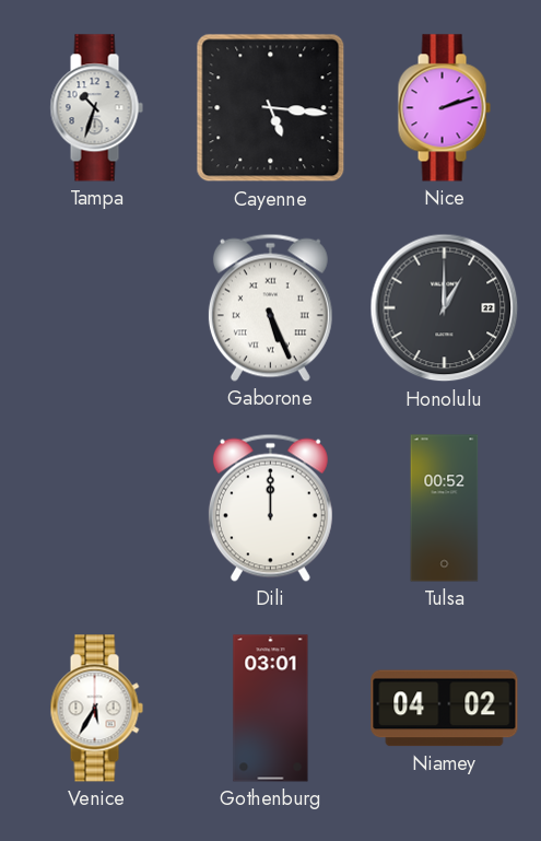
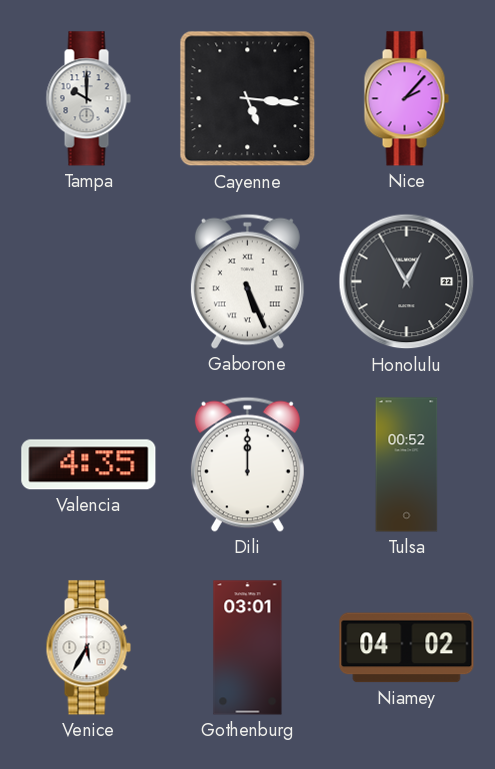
Tampa: 10:33 -> 10:00
Nice: 2:12 -> 2:07
Honolulu: 1:00 -> 12:55
Valencia: none -> 4:35
